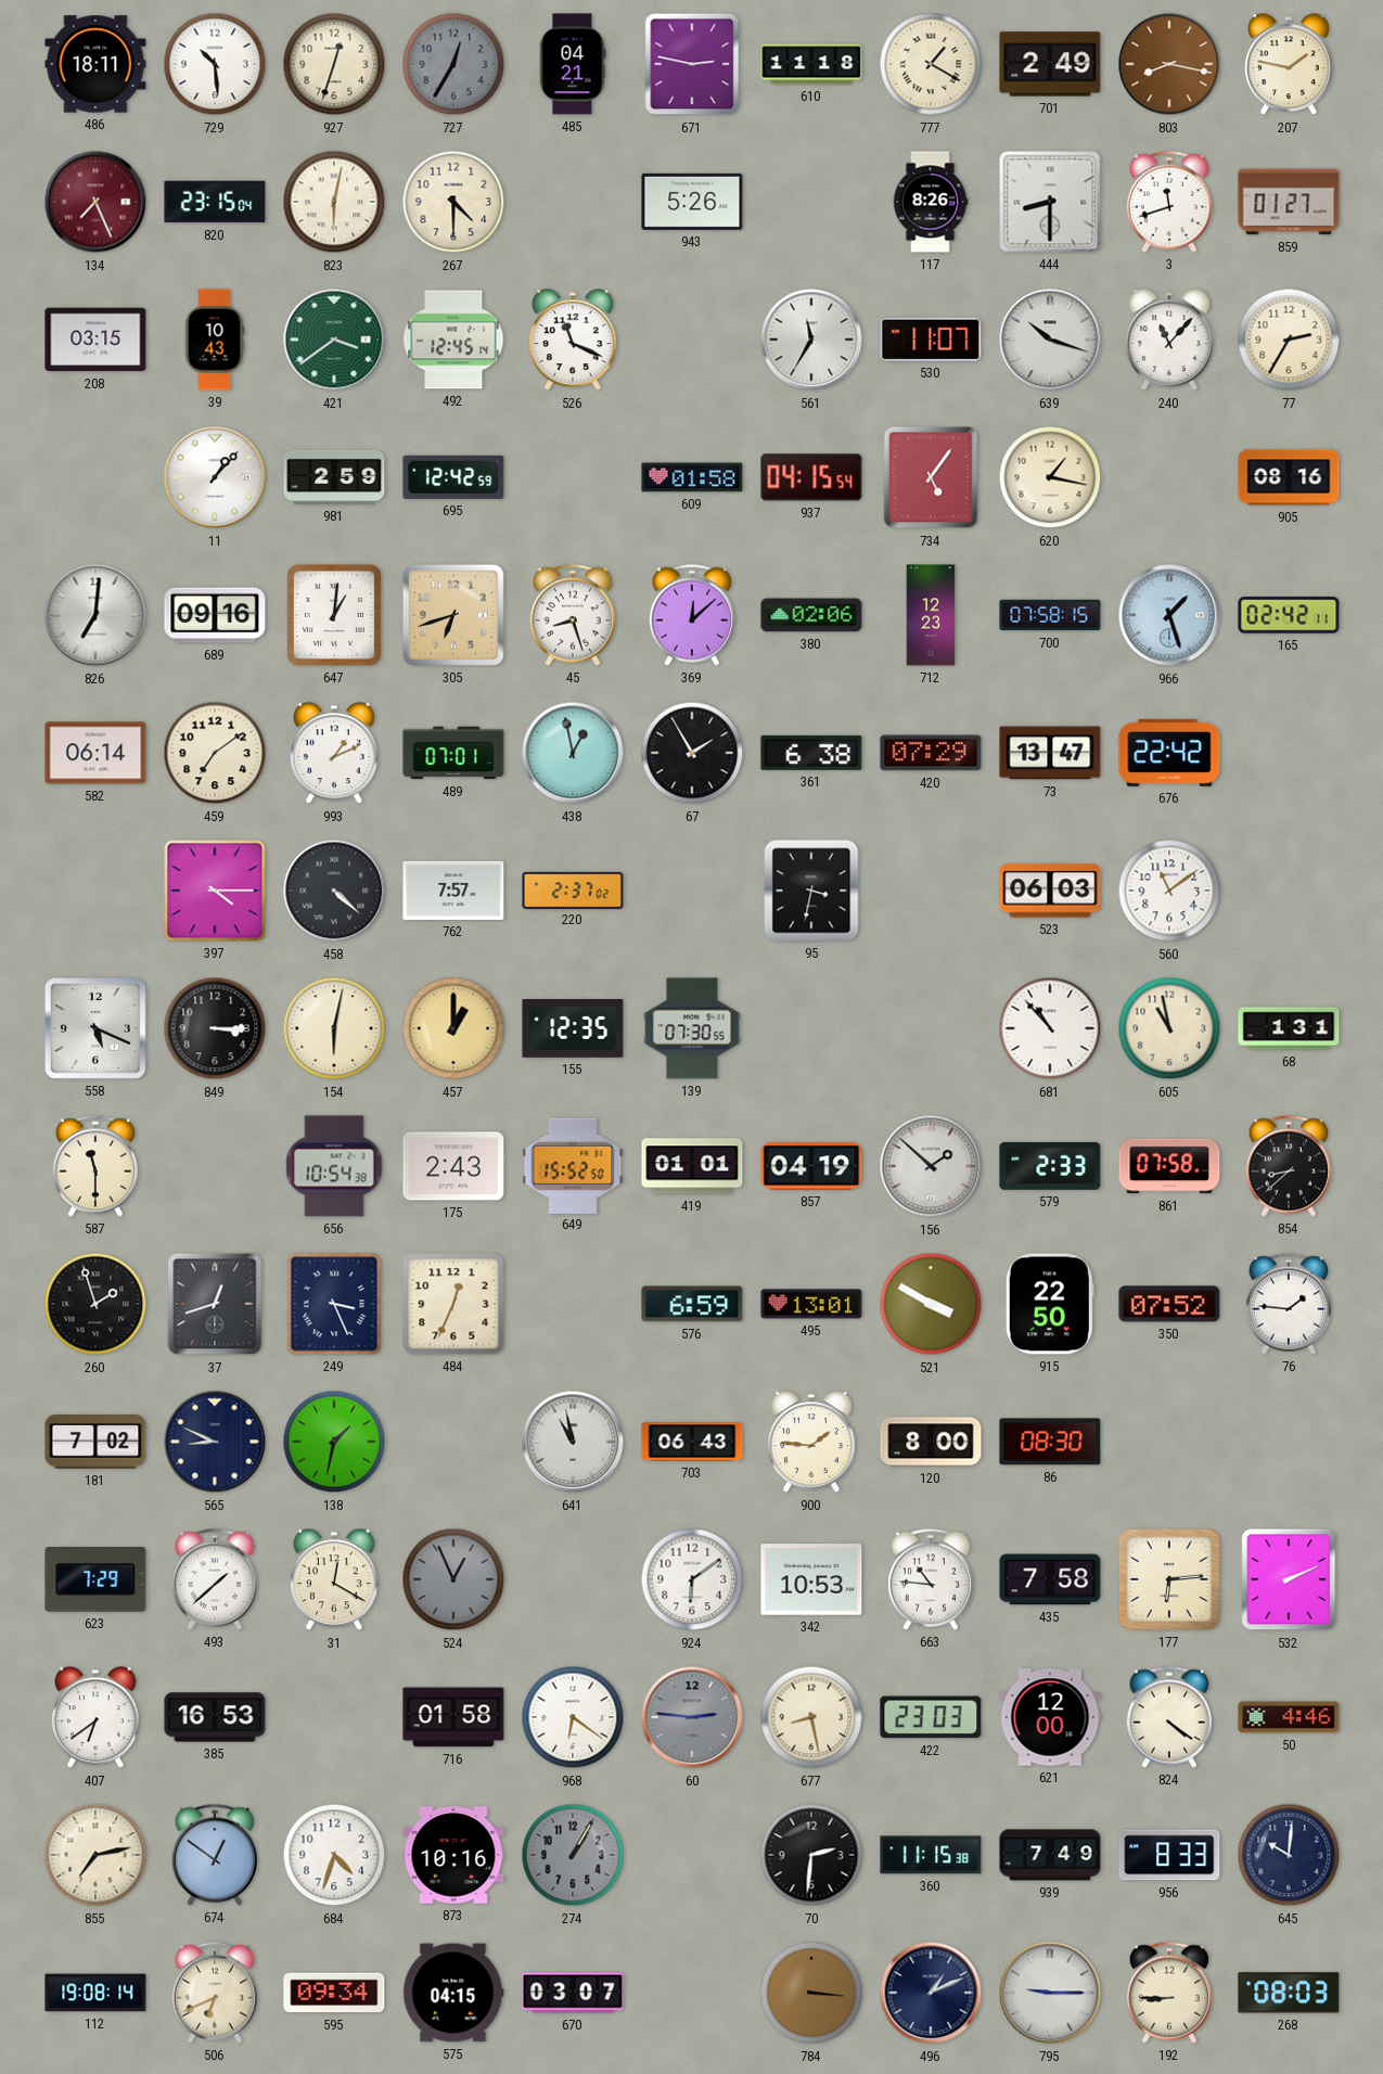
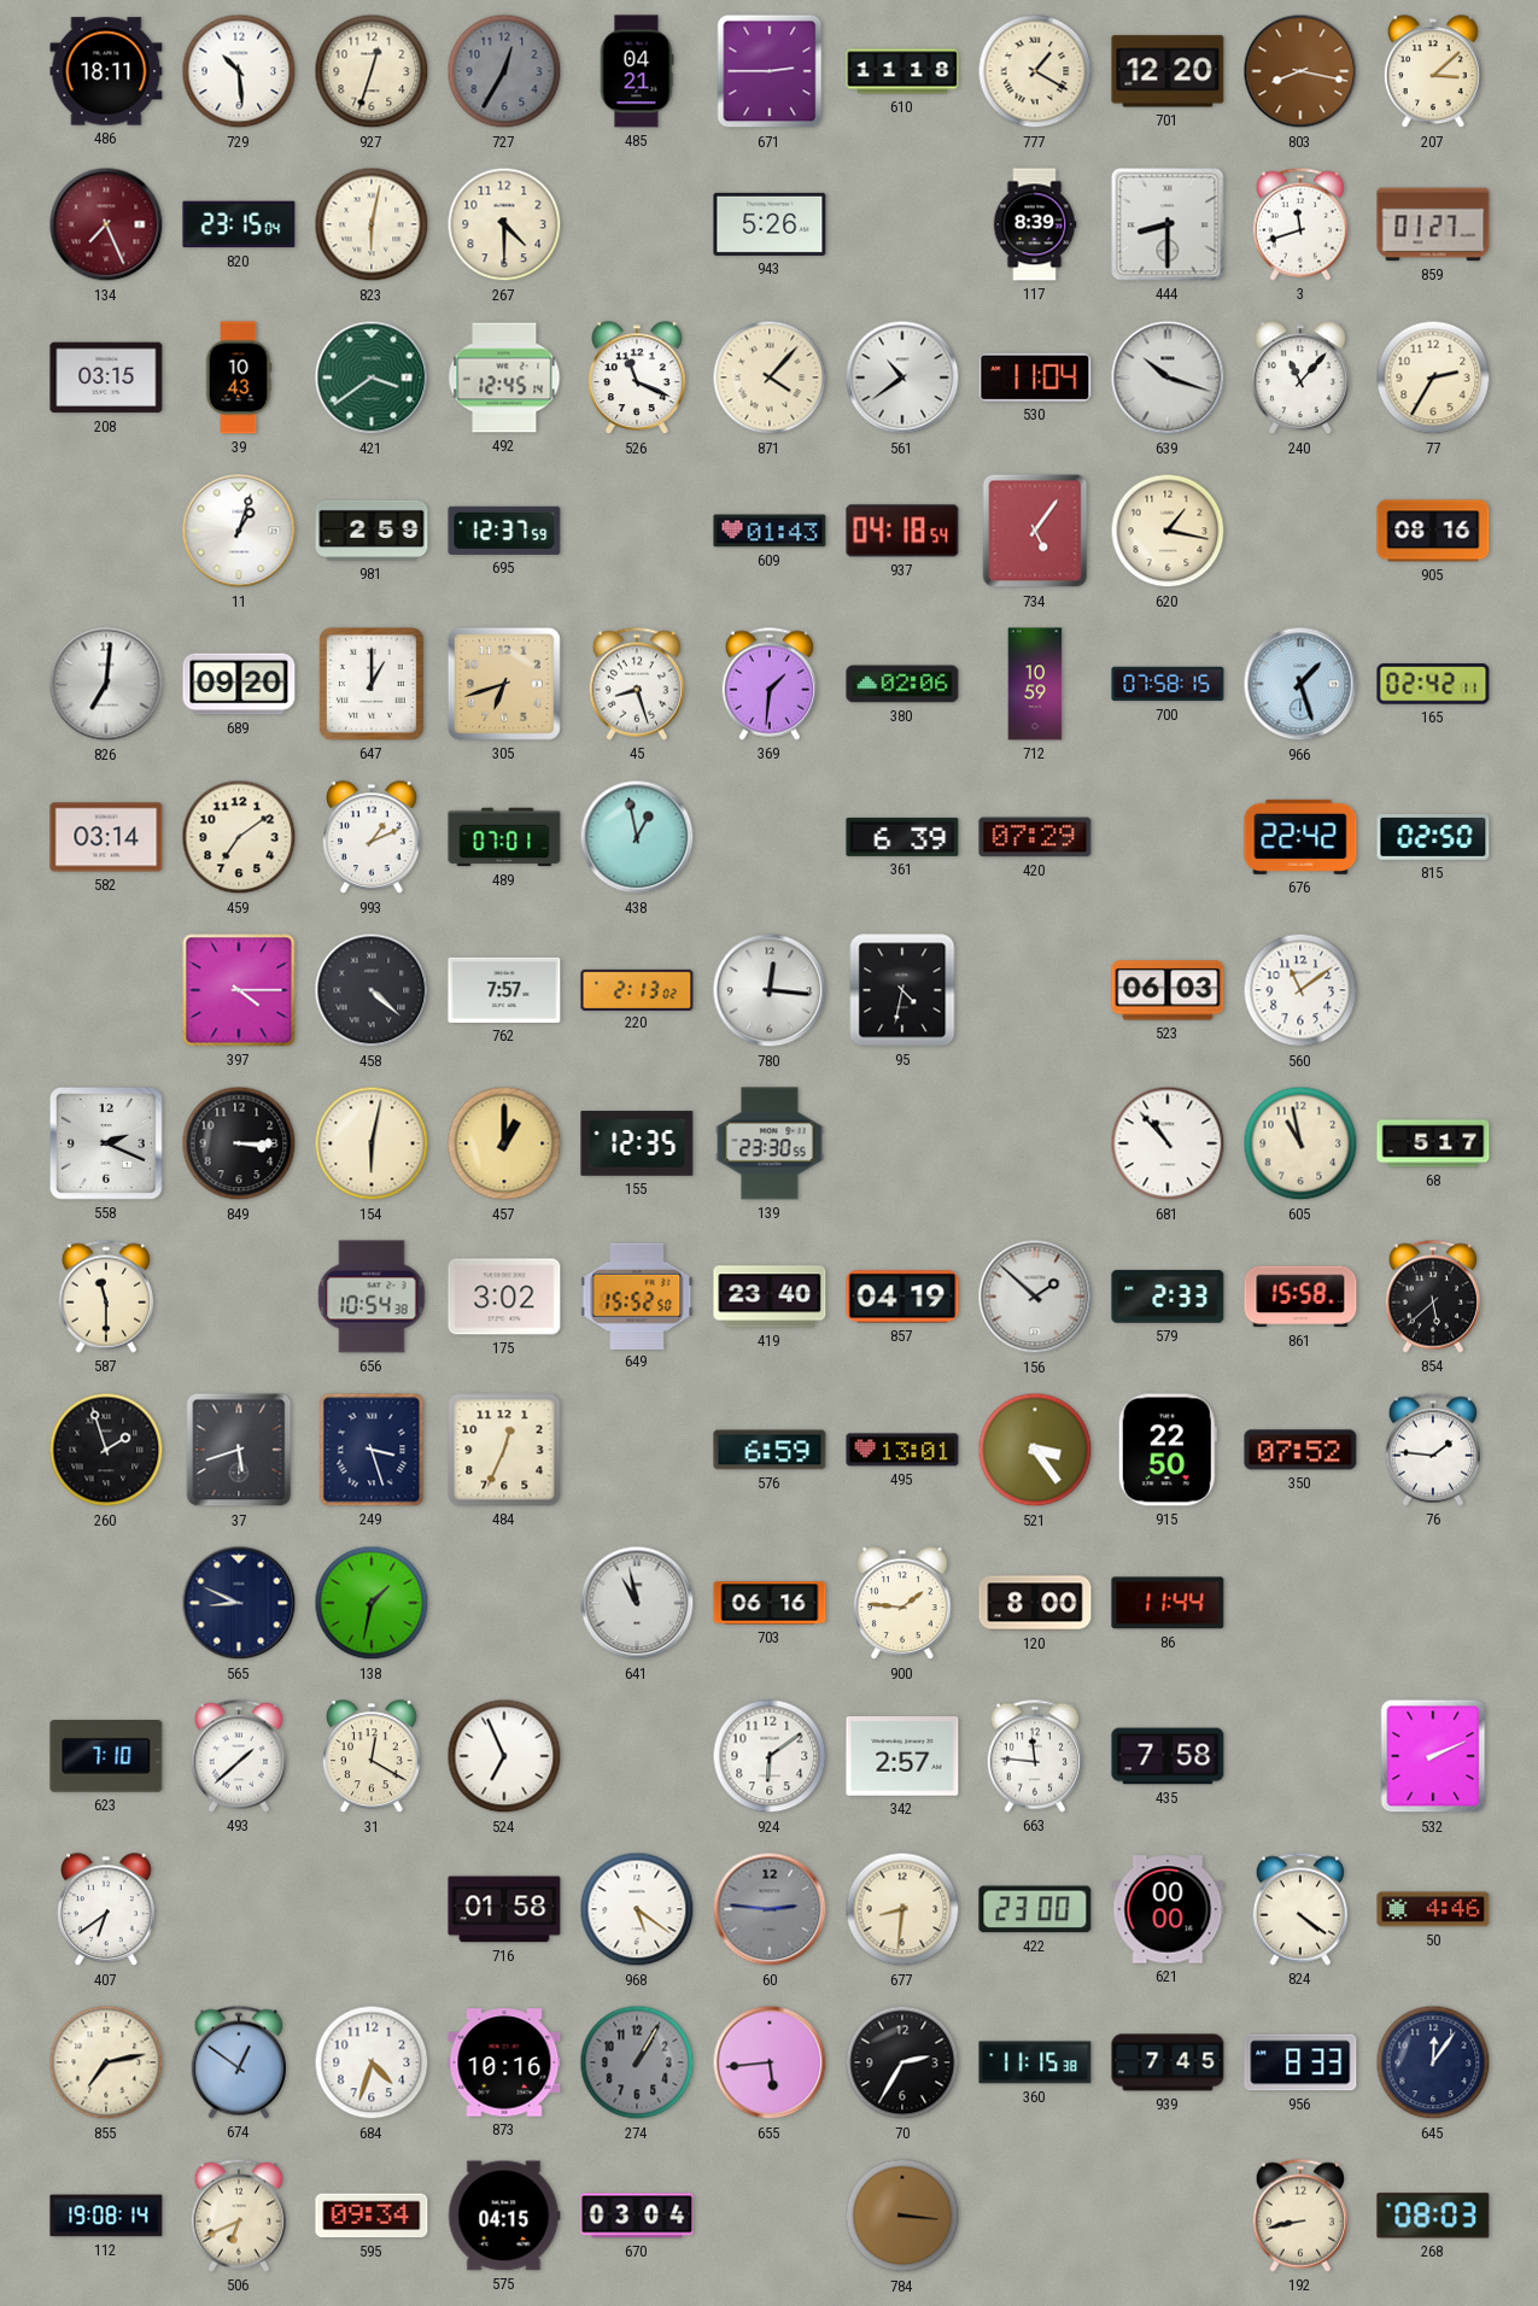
671: 2:47 -> 2:45
701: 2:49 -> 12:20
207: 1:47 -> 3:08
117: 8:26 -> 8:39
871: none -> 4:07
561: 11:35 -> 10:39
530: 11:07 -> 11:04
11: 1:07 -> 1:03
695: 12:42 -> 12:37
609: 01:58 -> 01:43
937: 04:15 -> 04:18
689: 09:16 -> 09:20
647: 1:01 -> 1:00
369: 12:08 -> 1:31
712: 12:23 -> 10:59
582: 06:14 -> 03:14
67: 1:55 -> none
361: 6:38 -> 6:39
73: 13:47 -> none
815: none -> 02:50
220: 2:37 -> 2:13
780: none -> 12:16
95: 3:32 -> 4:32
558: 5:19 -> 2:19
139: 07:30 -> 23:30
68: 1:31 -> 5:17
175: 2:43 -> 3:02
419: 01:01 -> 23:40
861: 07:58 -> 15:58
854: 8:38 -> 5:38
37: 12:42 -> 5:42
249: 3:26 -> 3:27
521: 3:50 -> 3:24
181: 7:02 -> none
703: 06:43 -> 06:16
86: 08:30 -> 11:44
623: 7:29 -> 7:10
524: 12:56 -> 6:56
524 dial: grey -> white
342: 10:53 -> 2:57
663: 10:46 -> 11:46
177: 6:14 -> none
385: 16:53 -> none
968: 6:21 -> 5:21
677: 8:28 -> 8:31
422: 23:03 -> 23:00
621: 12:00 -> 00:00
655: none -> 5:44
70: 2:31 -> 2:35
939: 7:49 -> 7:45
645: 10:01 -> 12:06
670: 03:07 -> 03:04
496: 1:11 -> none
795: 9:15 -> none
192: 8:45 -> 8:43
